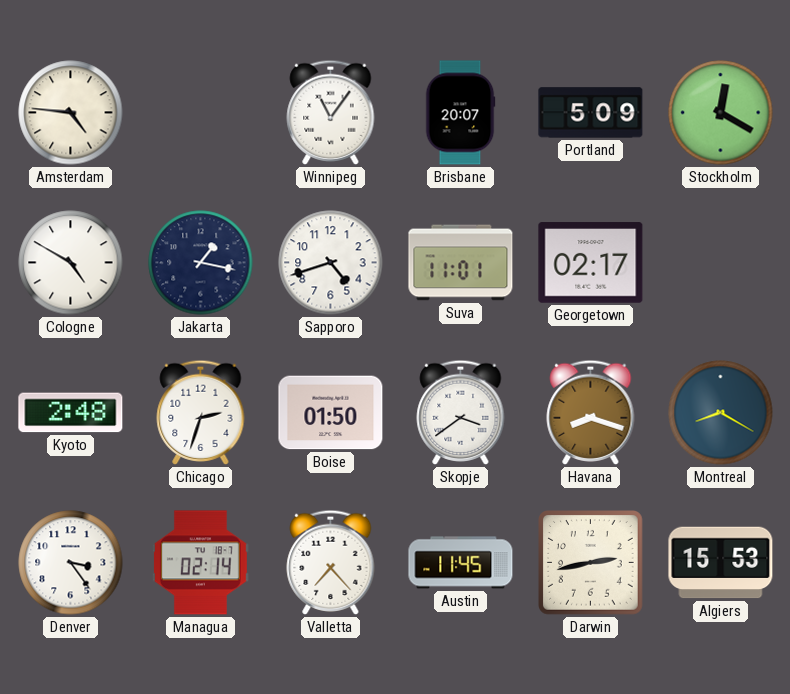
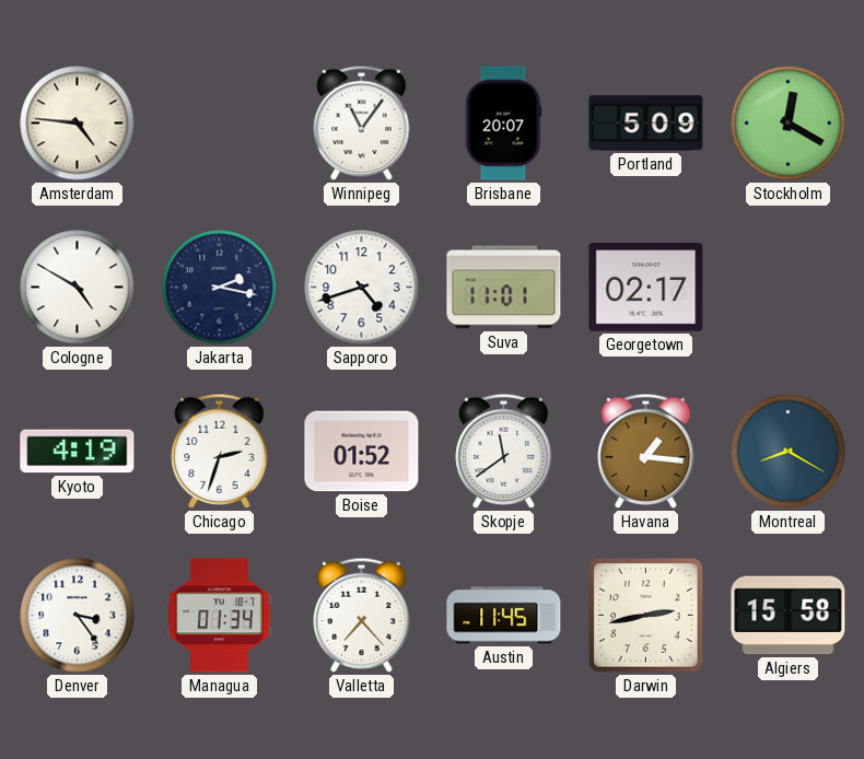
Jakarta: 1:17 -> 2:17
Kyoto: 2:48 -> 4:19
Boise: 01:50 -> 01:52
Skopje: 3:39 -> 11:39
Havana: 8:18 -> 1:16
Managua: 02:14 -> 01:34
Algiers: 15:53 -> 15:58
